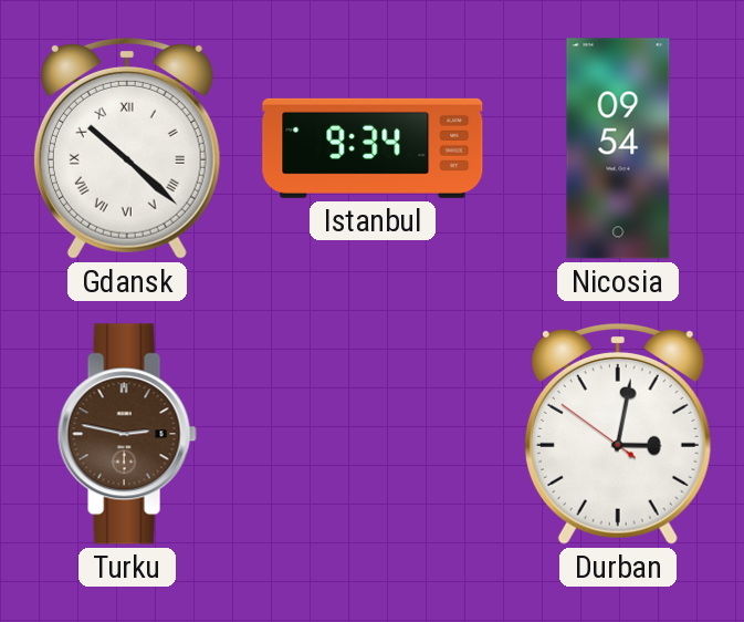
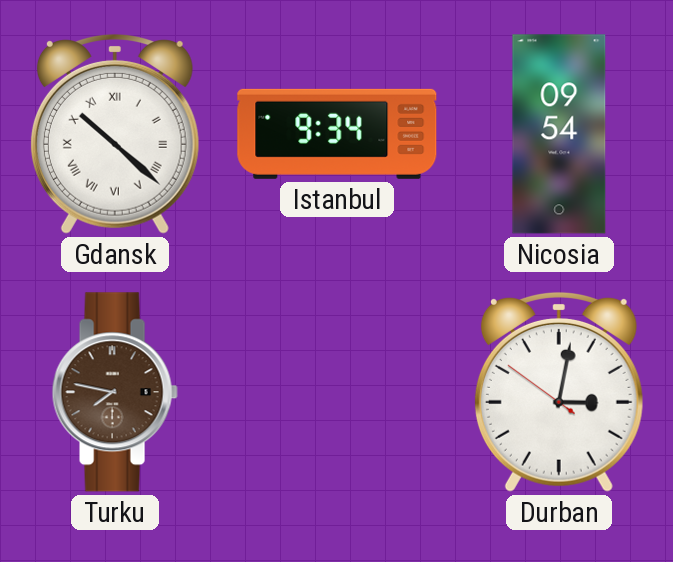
Turku: 2:47 -> 7:47
